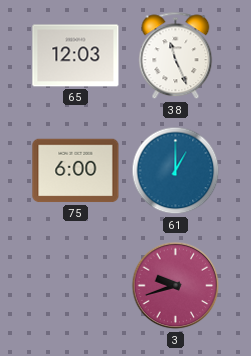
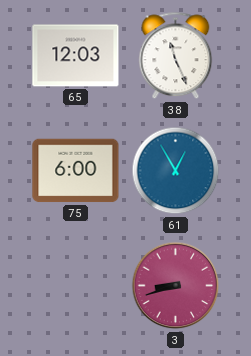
61: 1:00 -> 12:55
3: 9:42 -> 8:42
